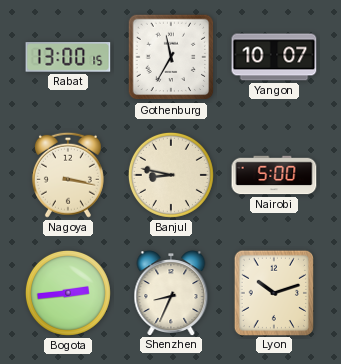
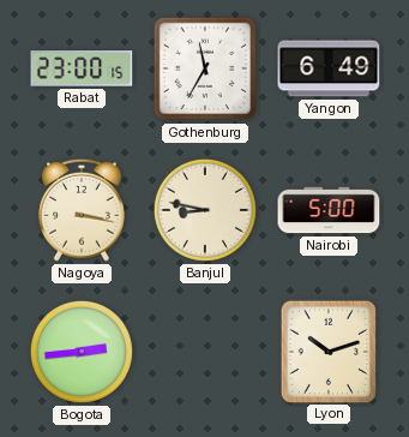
Rabat: 13:00 -> 23:00
Yangon: 10:07 -> 6:49
Shenzhen: 8:34 -> none
